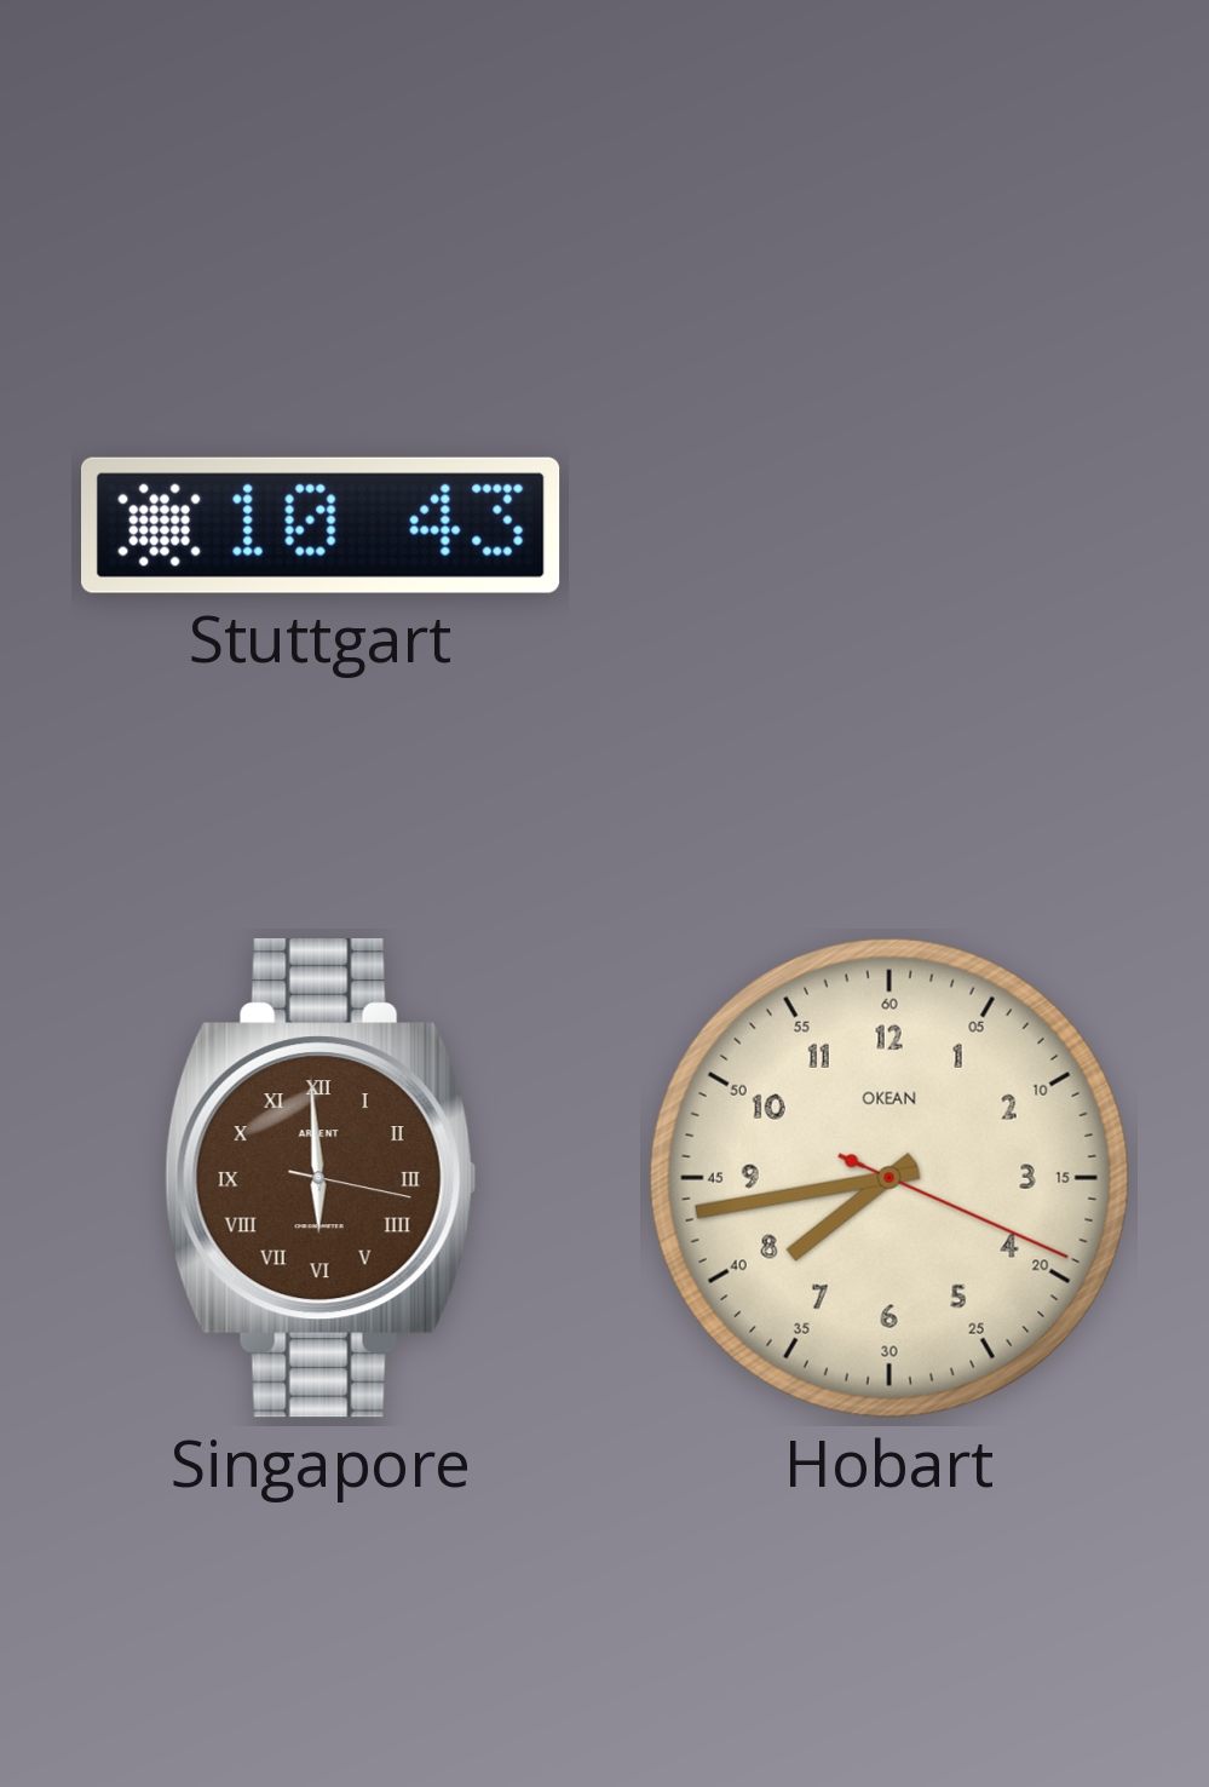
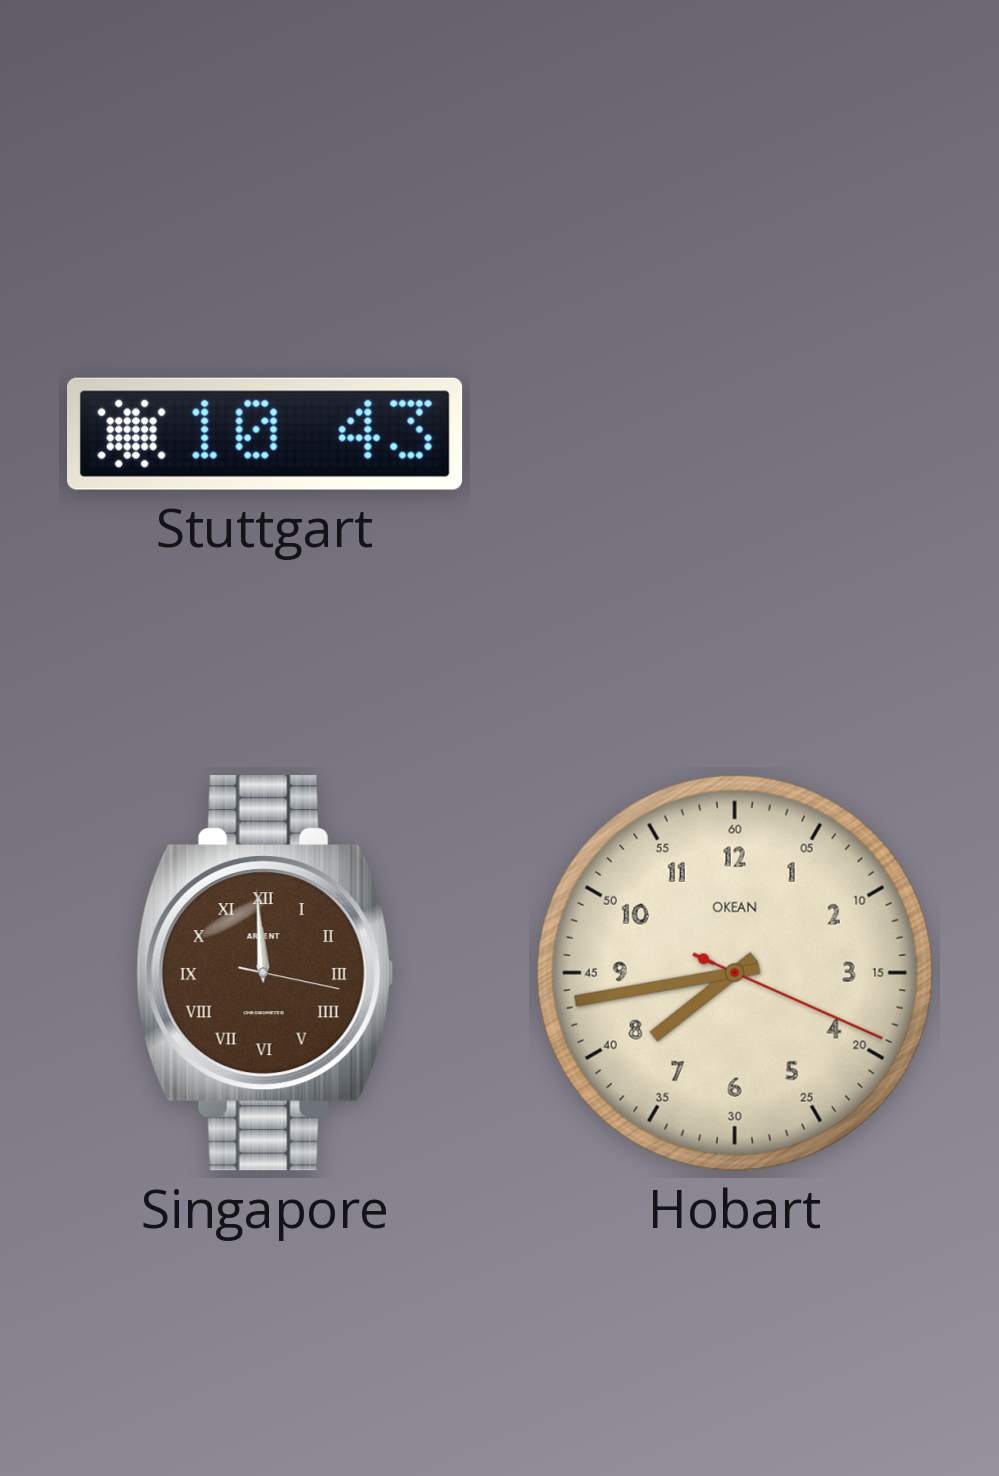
Singapore: 5:59 -> 11:59
